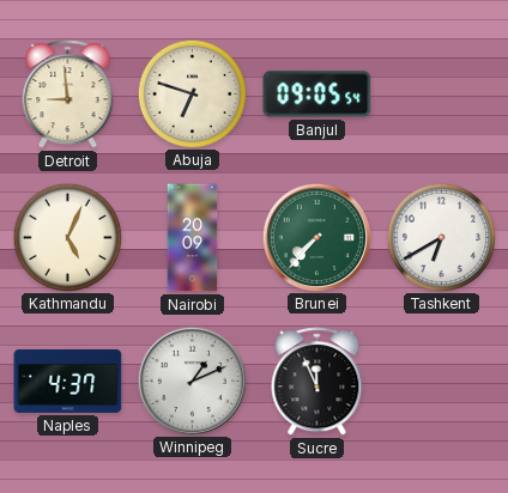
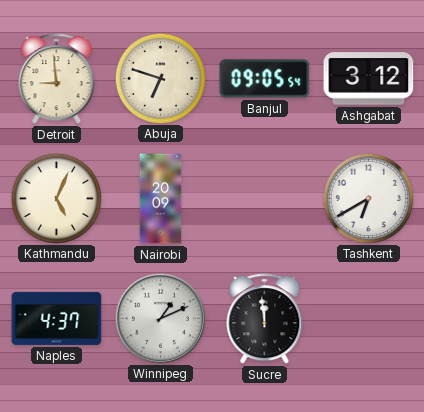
Ashgabat: none -> 3:12
Brunei: 7:37 -> none
Sucre: 11:56 -> 11:59
